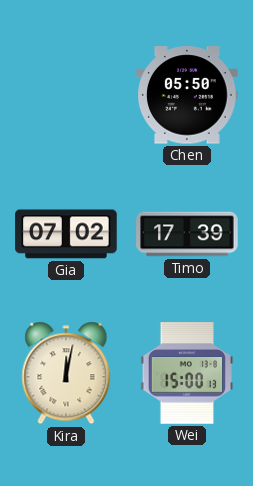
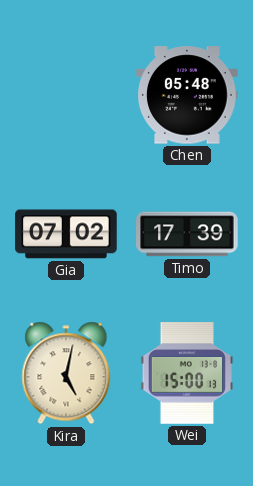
Chen: 05:50 -> 05:48
Kira: 12:02 -> 5:02
